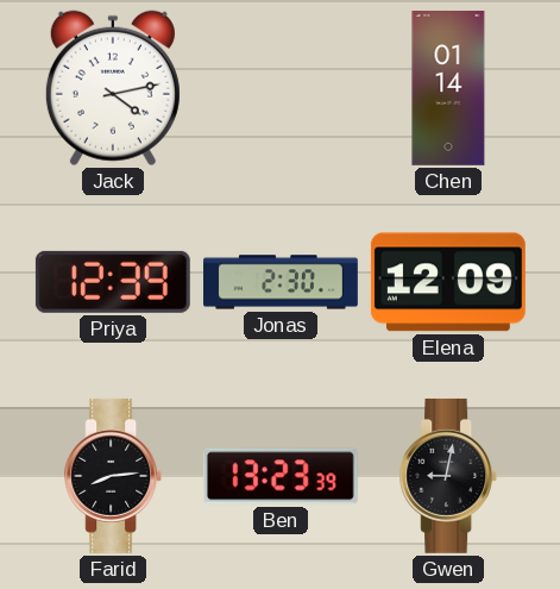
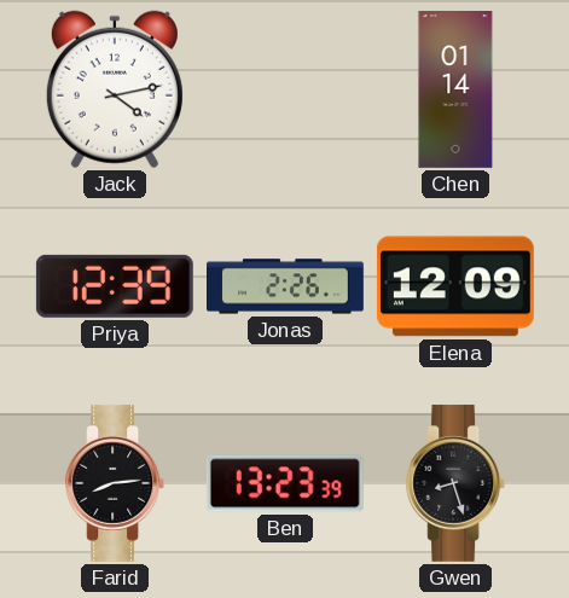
Jonas: 2:30 -> 2:26
Gwen: 9:02 -> 8:27
